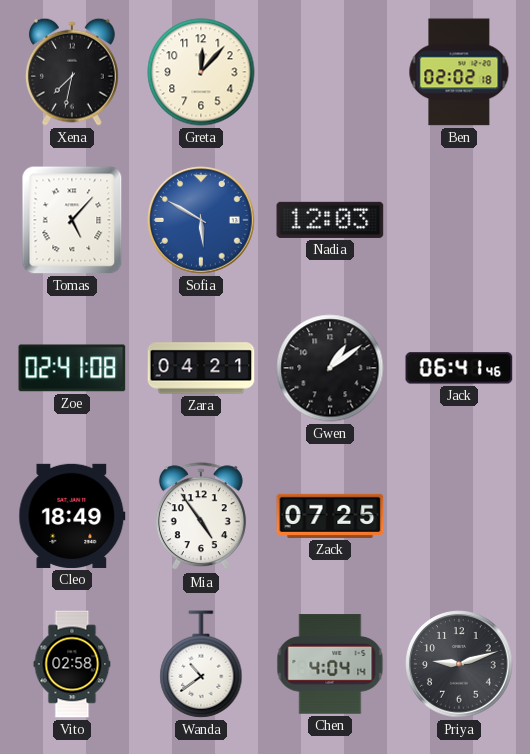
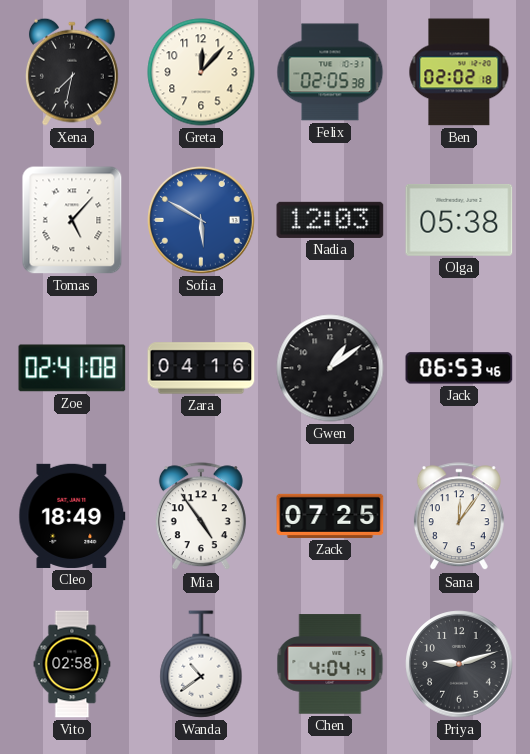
Felix: none -> 02:05
Olga: none -> 05:38
Zara: 04:21 -> 04:16
Jack: 06:41 -> 06:53
Sana: none -> 12:06
